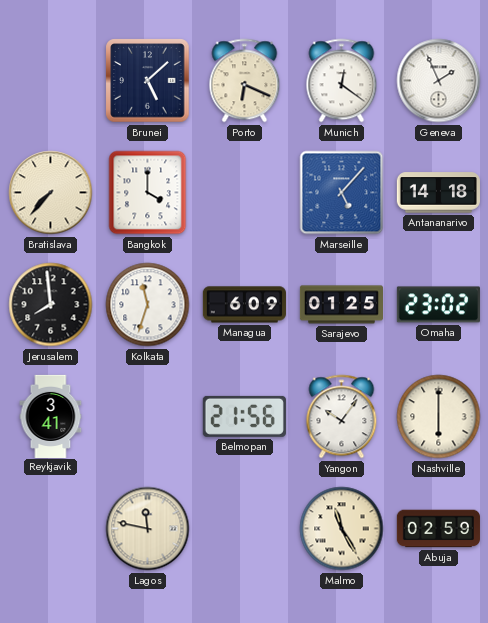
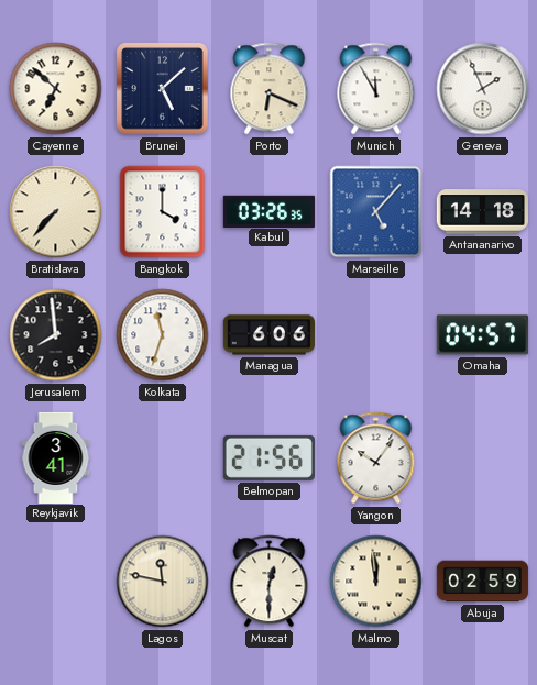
Cayenne: none -> 6:52
Munich: 12:21 -> 11:55
Kabul: none -> 03:26
Managua: 6:09 -> 6:06
Sarajevo: 01:25 -> none
Omaha: 23:02 -> 04:57
Nashville: 6:00 -> none
Muscat: none -> 12:30
Malmo: 11:25 -> 11:59
